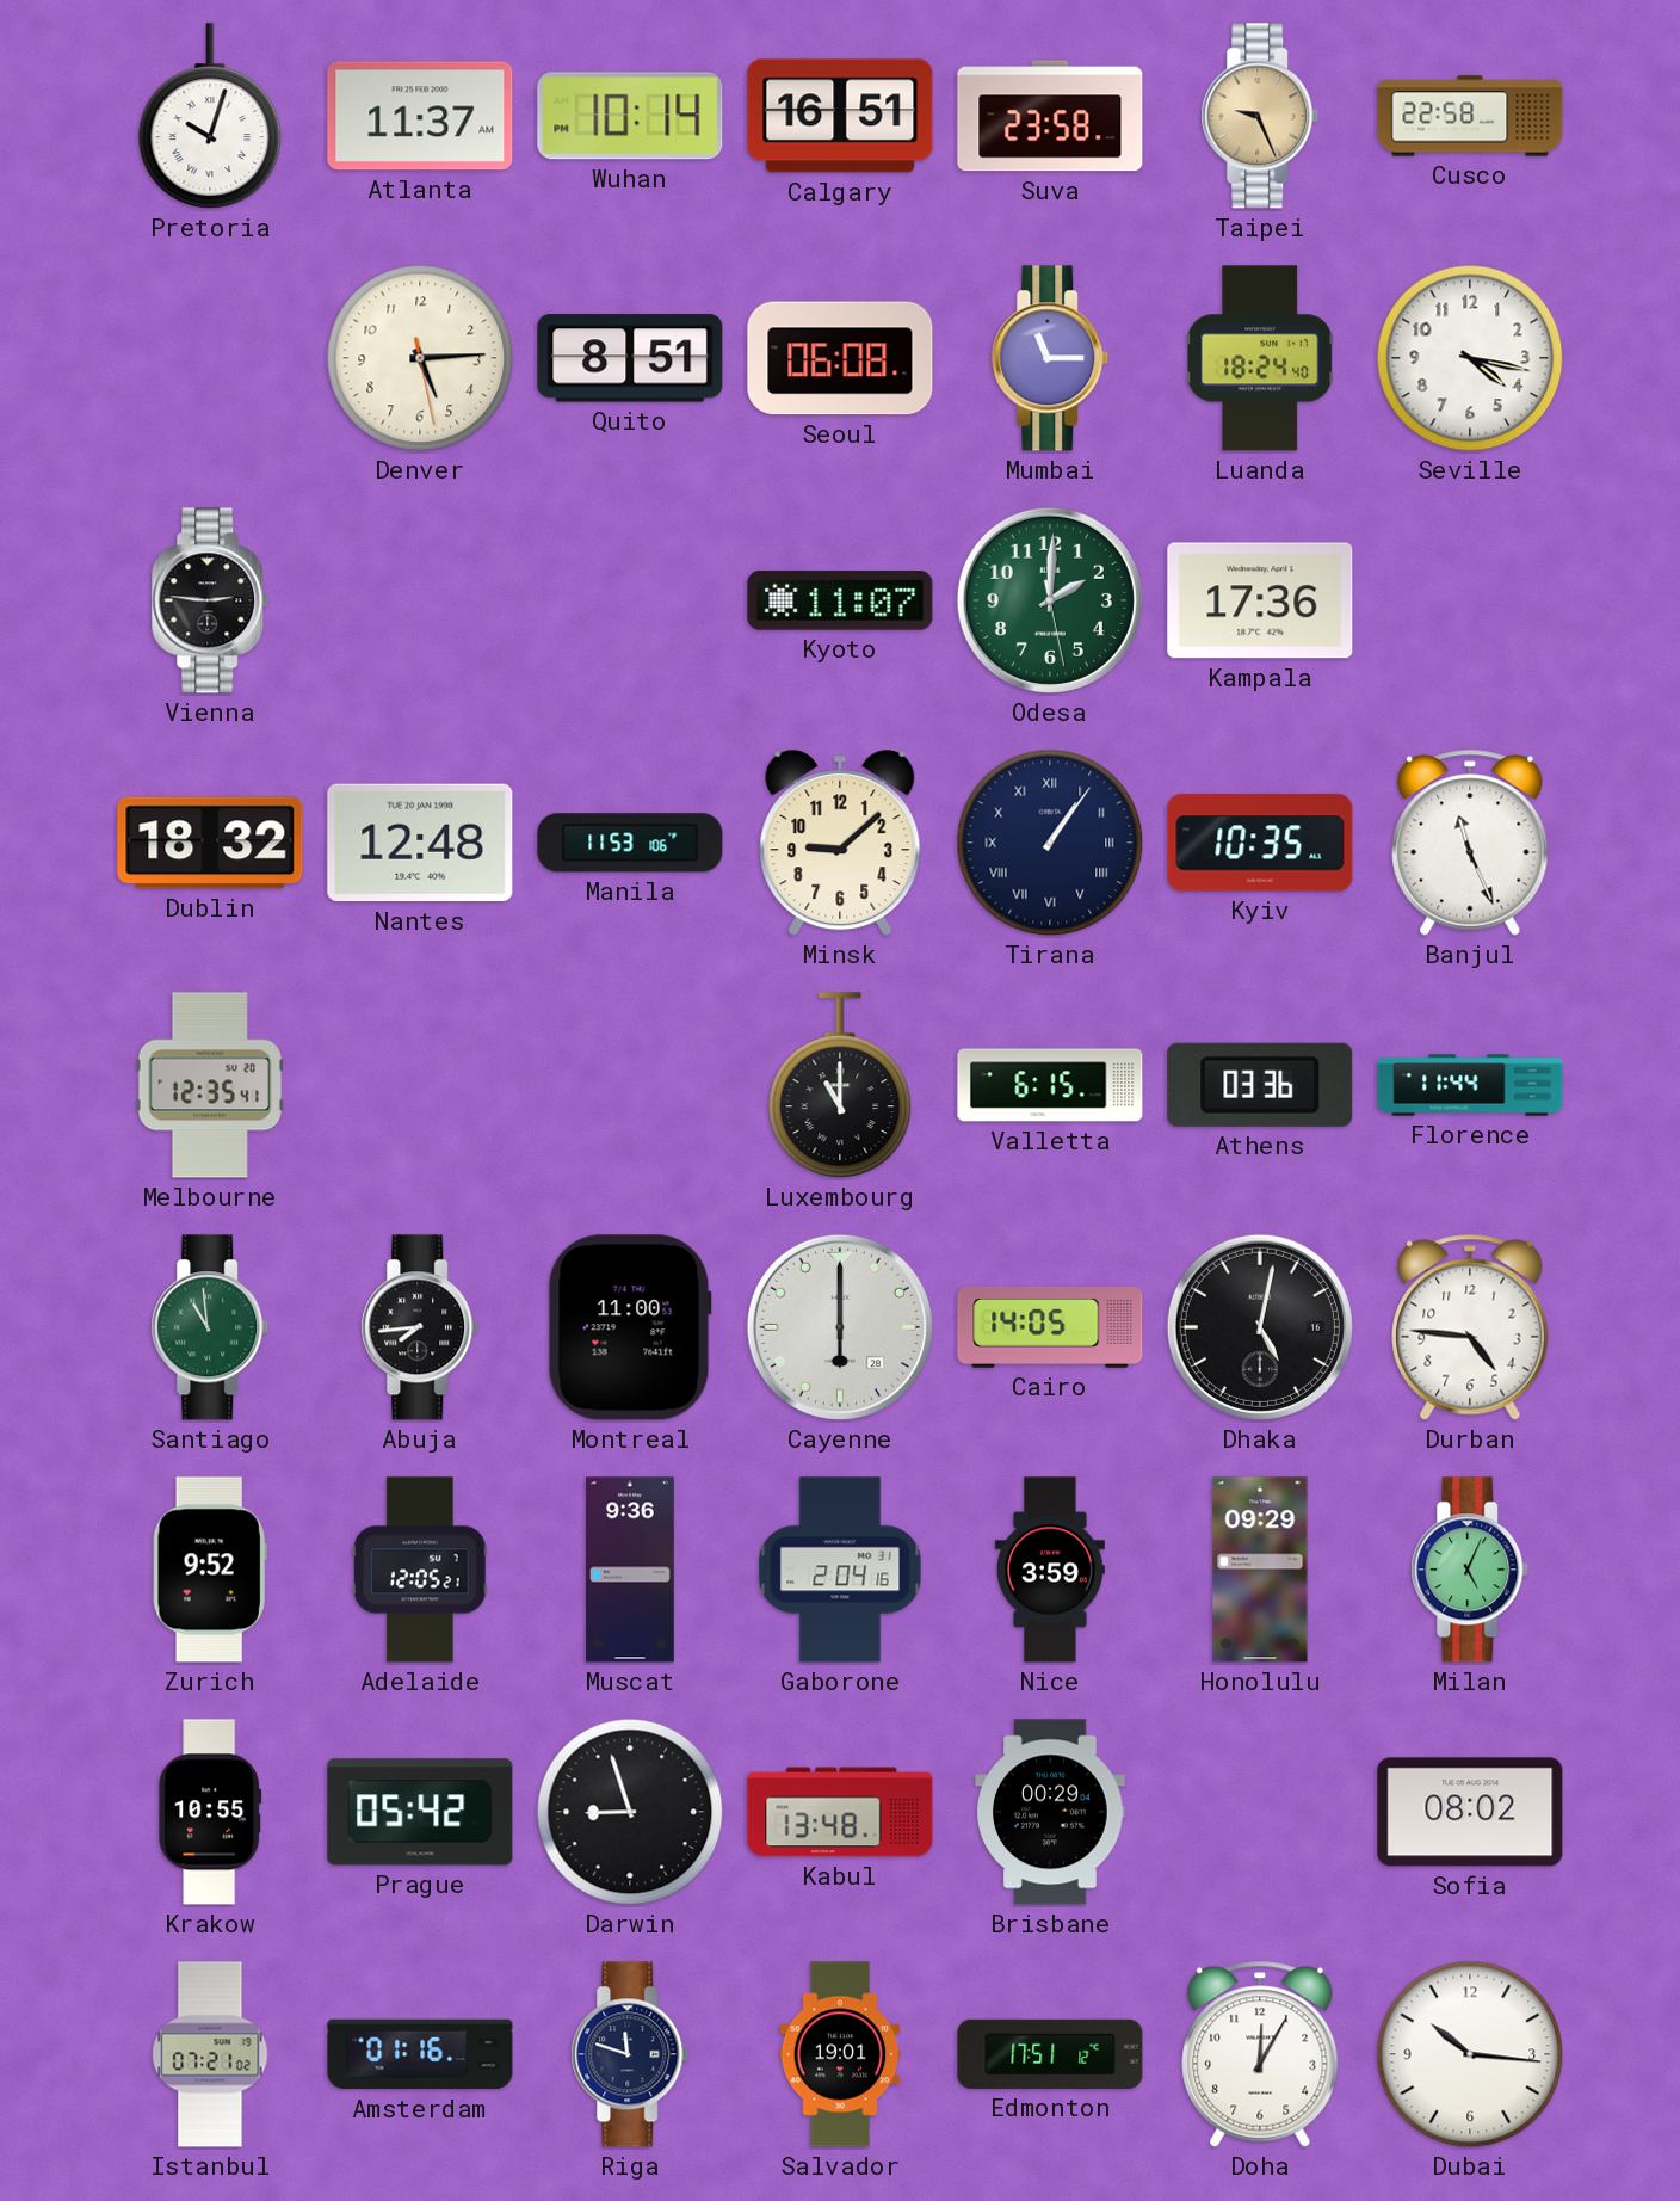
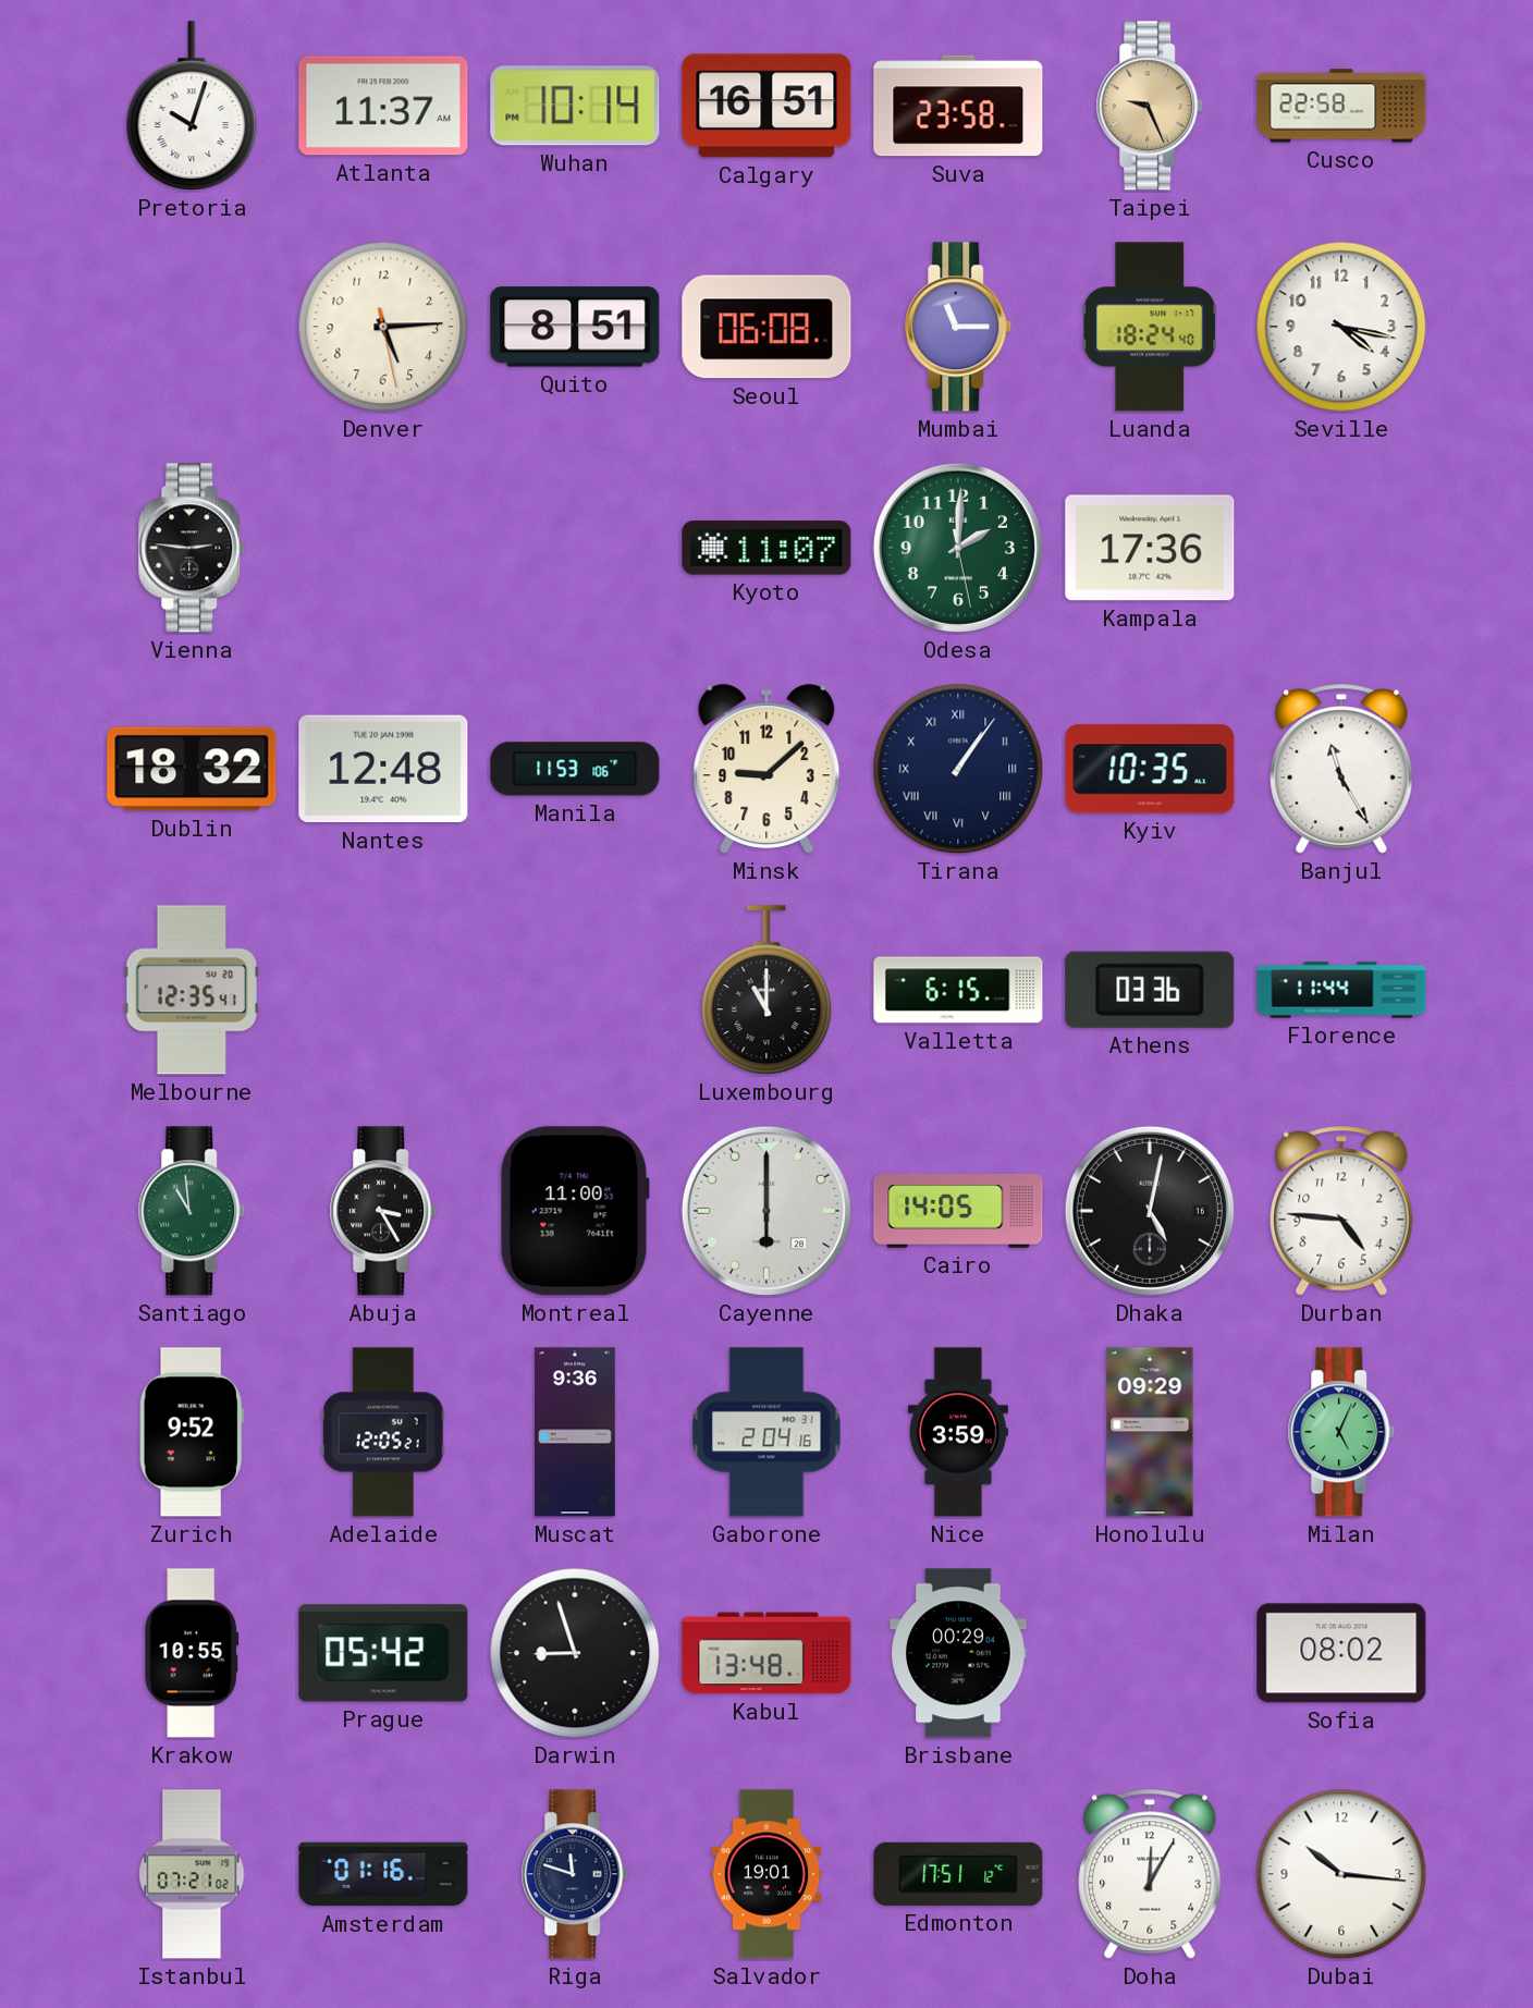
Banjul: 11:26 -> 11:25
Abuja: 7:44 -> 3:25
